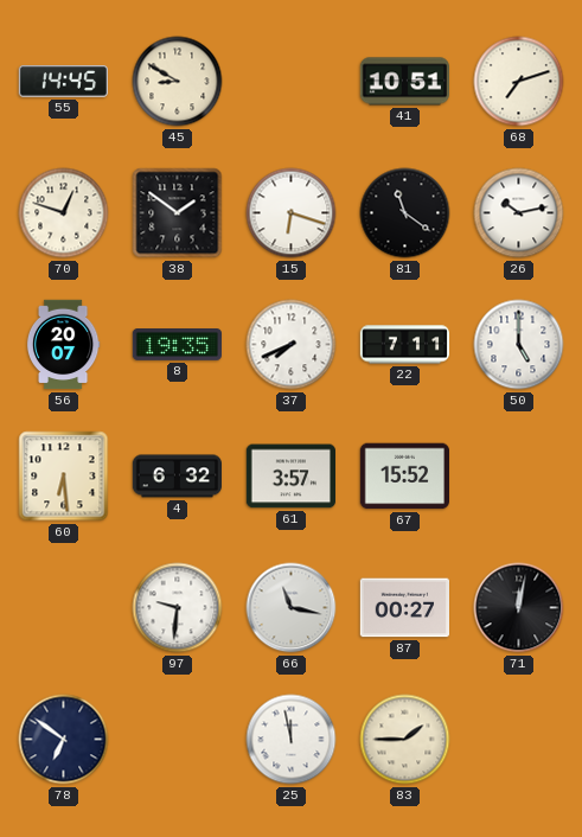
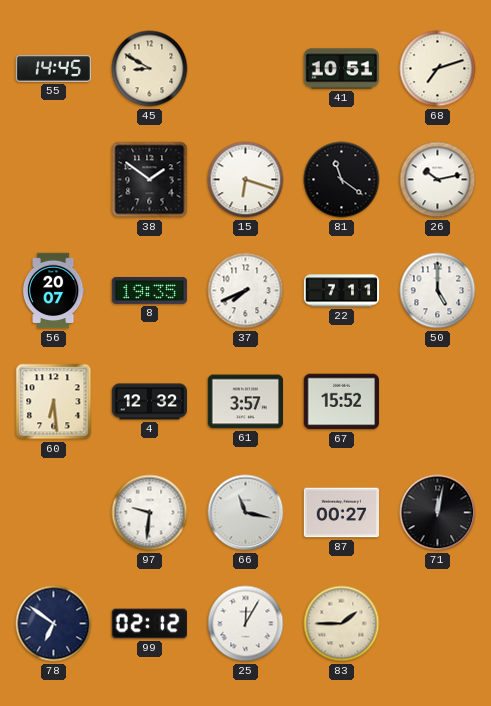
70: 12:48 -> none
4: 6:32 -> 12:32
99: none -> 02:12
25: 11:58 -> 12:05
